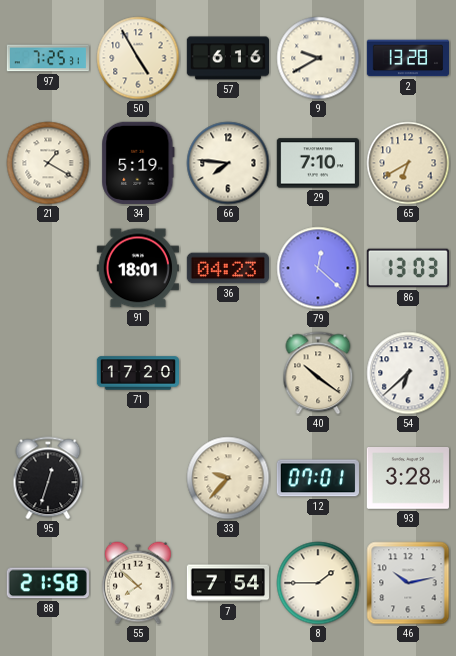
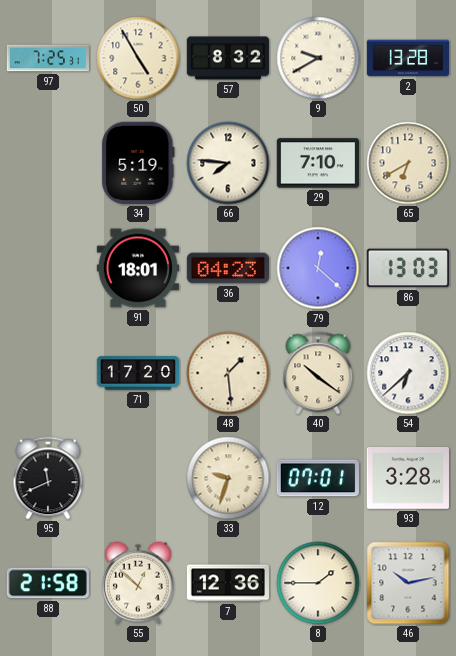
57: 6:16 -> 8:32
21: 1:20 -> none
48: none -> 1:29
95: 12:33 -> 11:41
33: 9:37 -> 9:33
55: 7:52 -> 12:52
7: 7:54 -> 12:36
